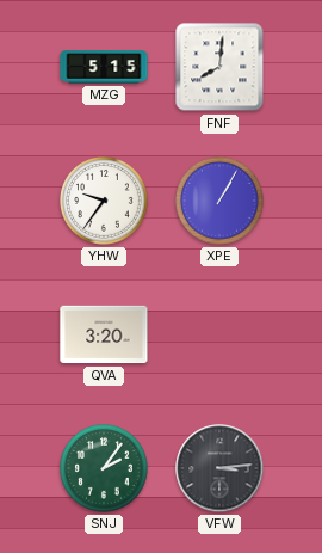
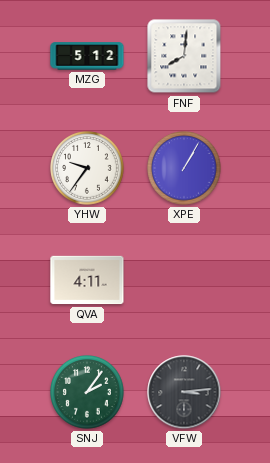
MZG: 5:15 -> 5:12
QVA: 3:20 -> 4:11
